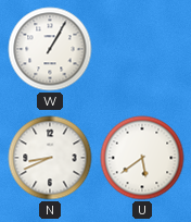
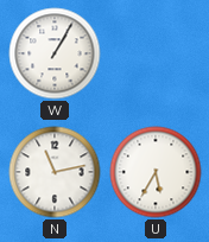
N: 8:41 -> 11:13
U: 5:39 -> 5:35
